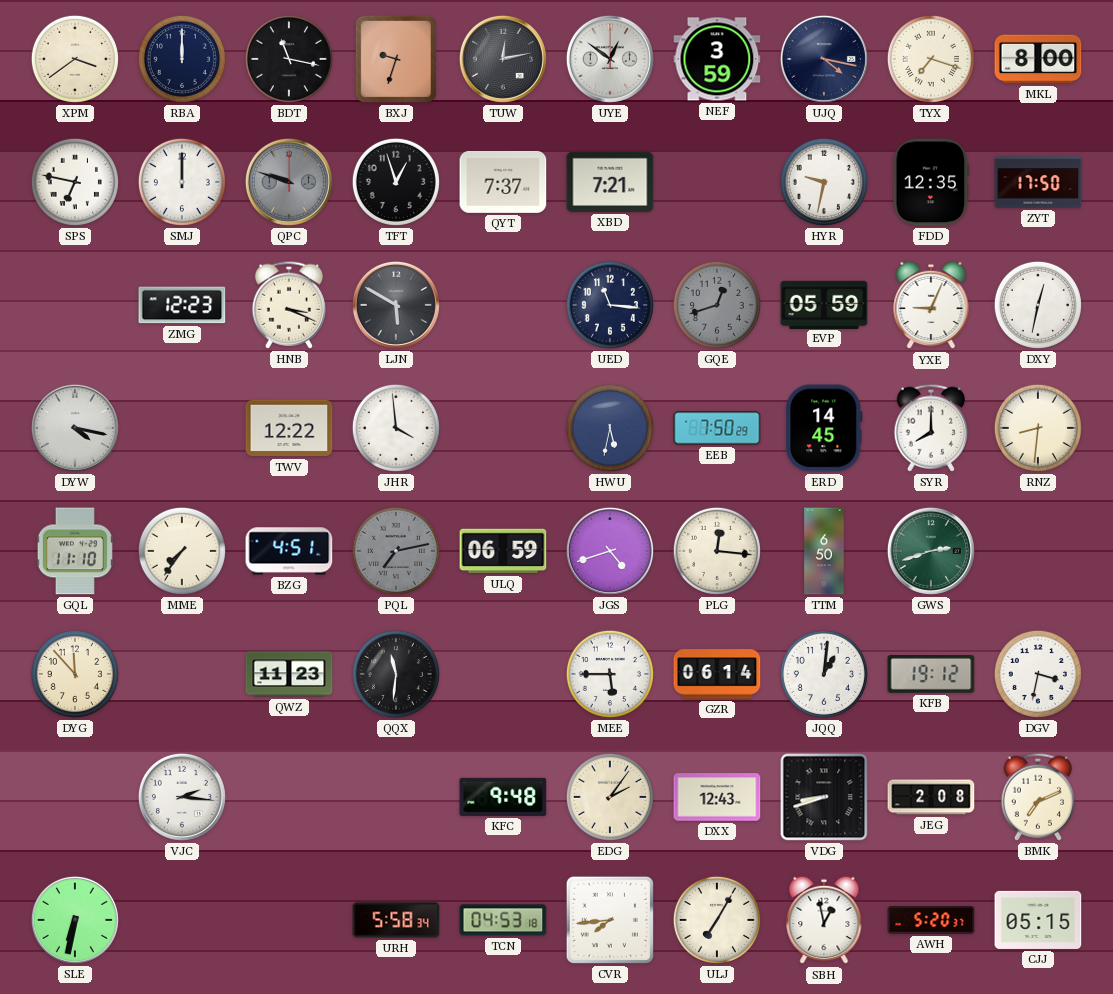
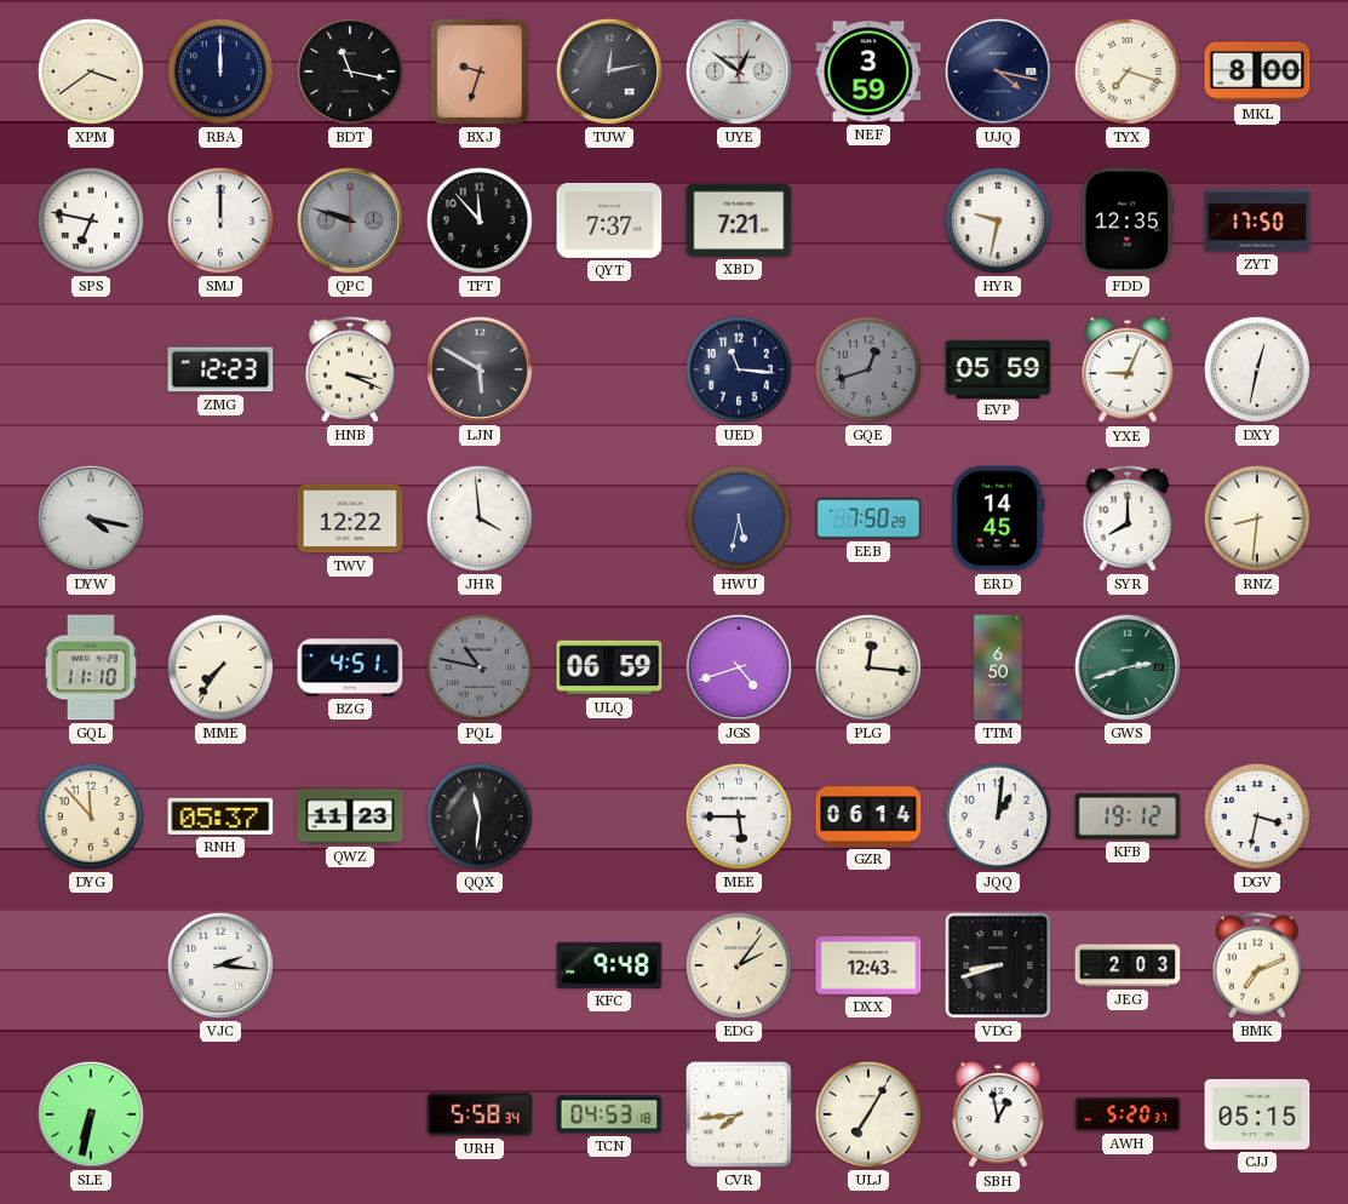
TFT: 12:57 -> 11:53
PQL: 7:13 -> 10:47
RNH: none -> 05:37
JEG: 2:08 -> 2:03
